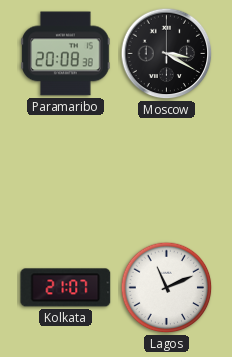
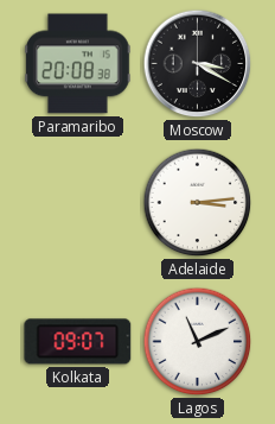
Adelaide: none -> 3:14
Kolkata: 21:07 -> 09:07
